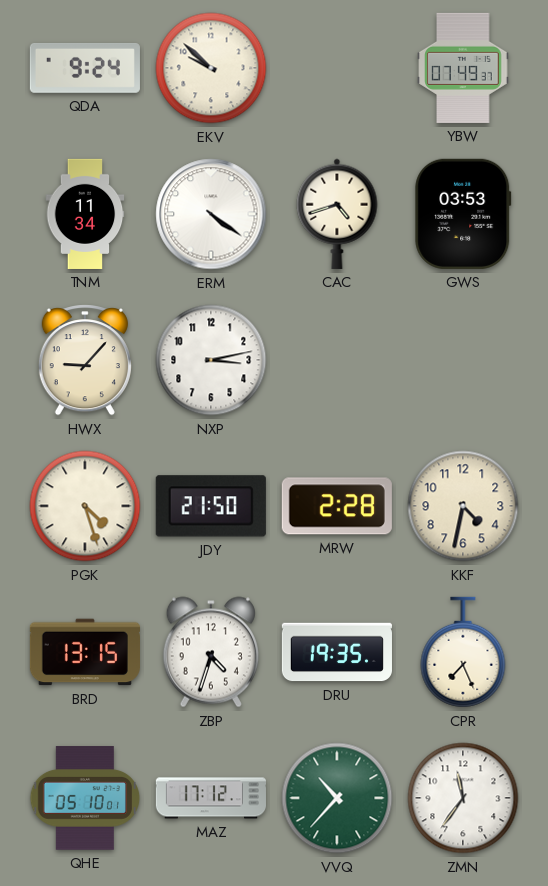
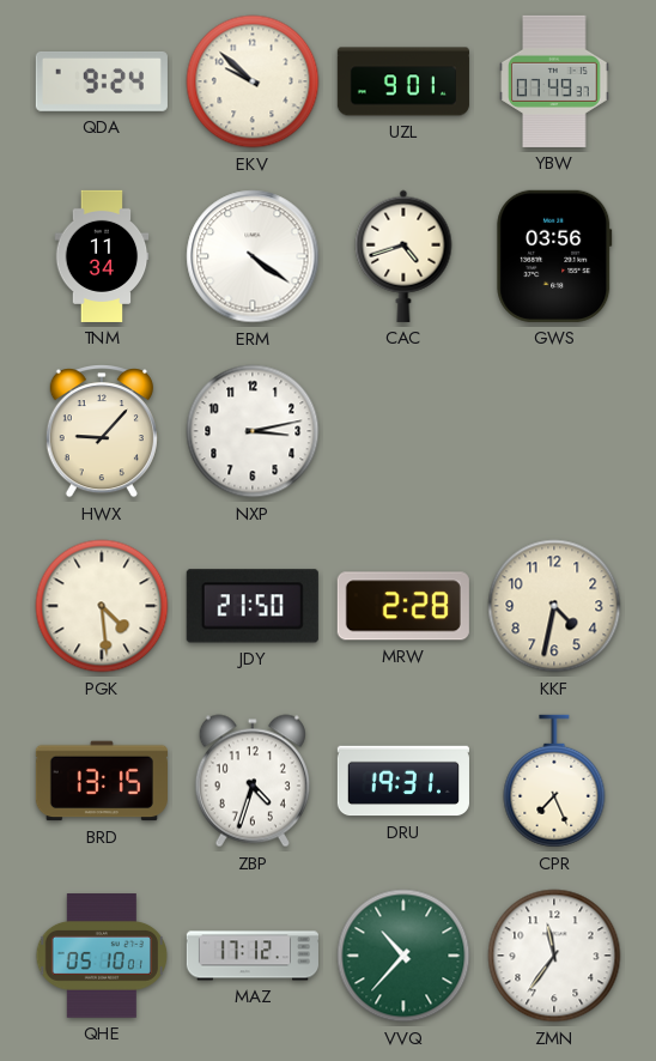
UZL: none -> 9:01
GWS: 03:53 -> 03:56
PGK: 4:27 -> 4:29
DRU: 19:35 -> 19:31
